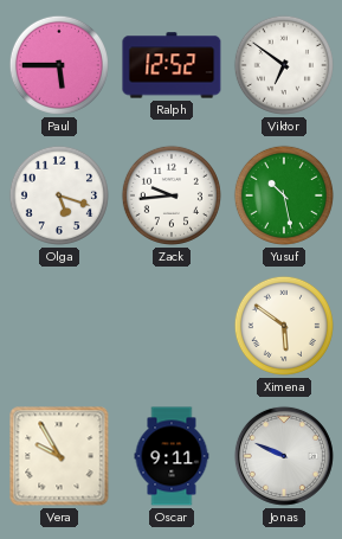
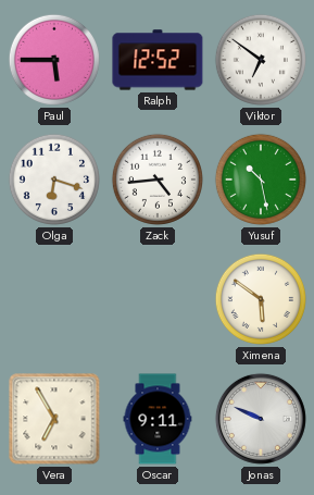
Olga: 5:18 -> 6:18
Zack: 9:44 -> 4:44
Vera: 9:55 -> 6:55
